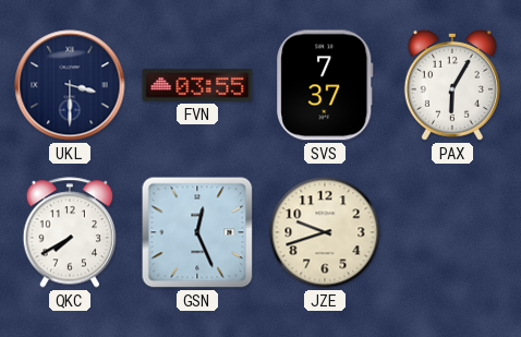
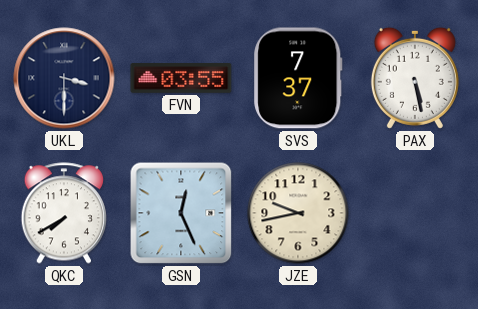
PAX: 6:05 -> 5:28
JZE: 9:42 -> 9:43
